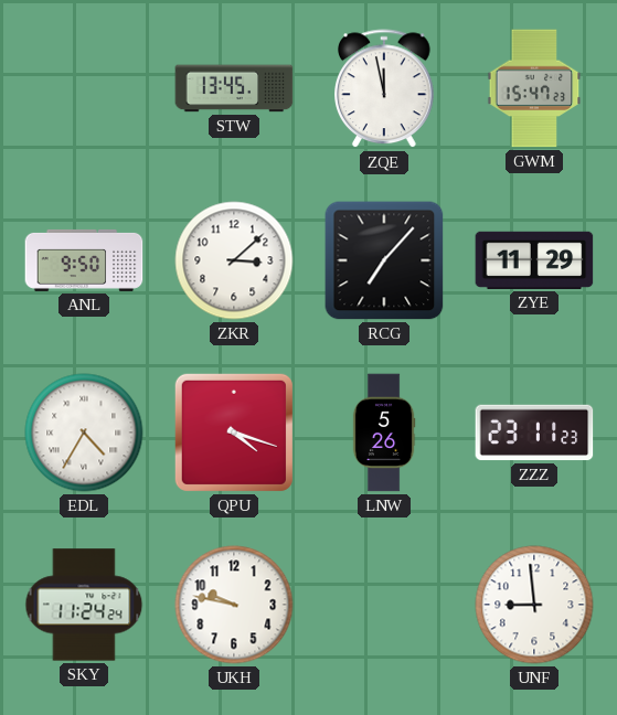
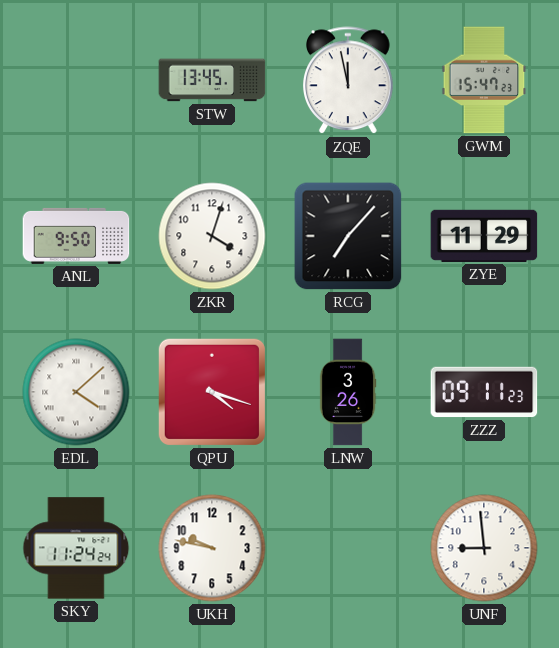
ZKR: 3:08 -> 4:03
EDL: 4:35 -> 4:08
LNW: 5:26 -> 3:26
ZZZ: 23:11 -> 09:11
